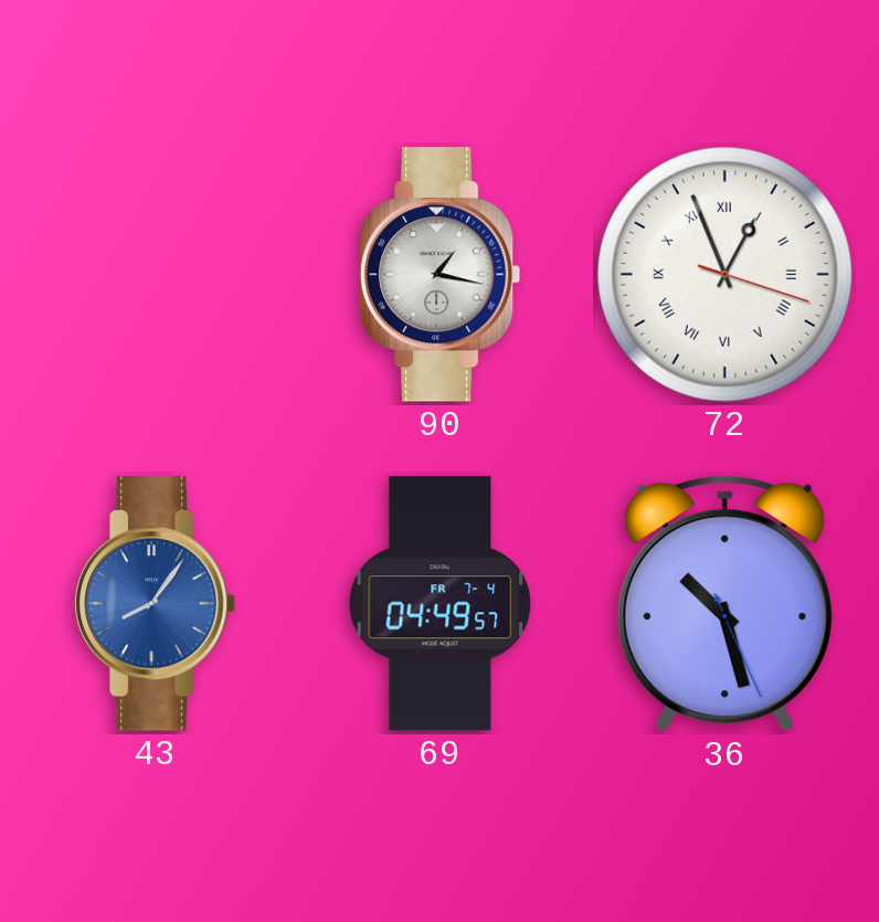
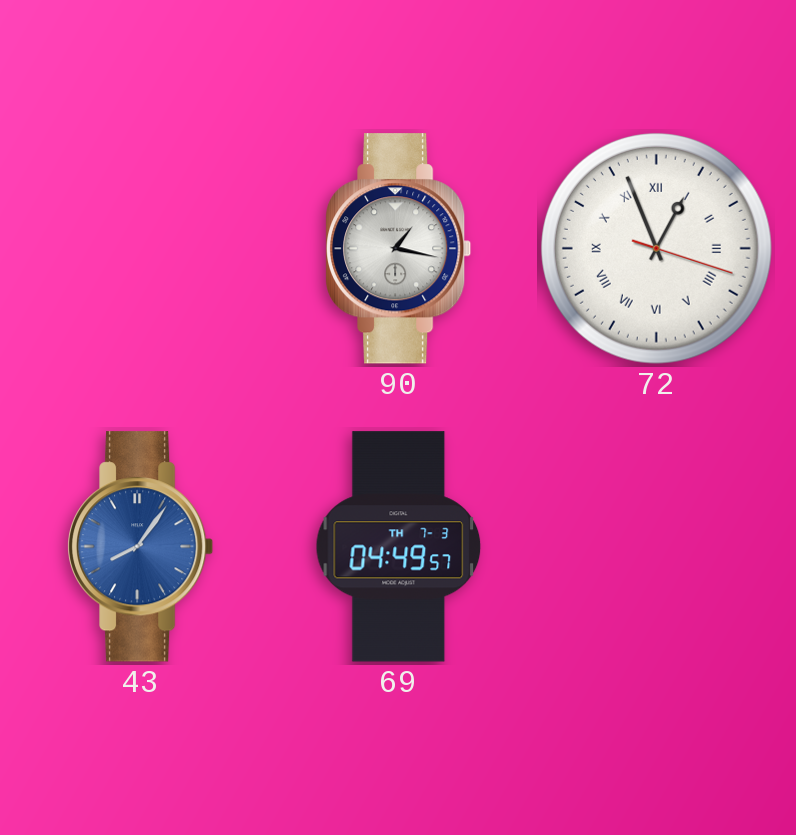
69 date: FR 7-4 -> TH 7-3
36: 10:27 -> none
